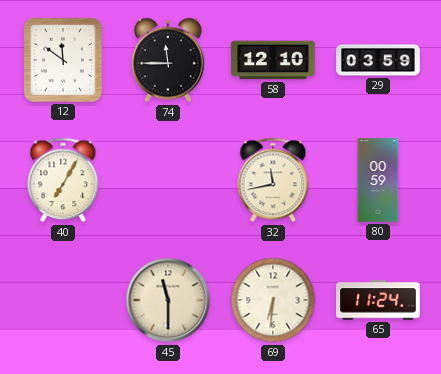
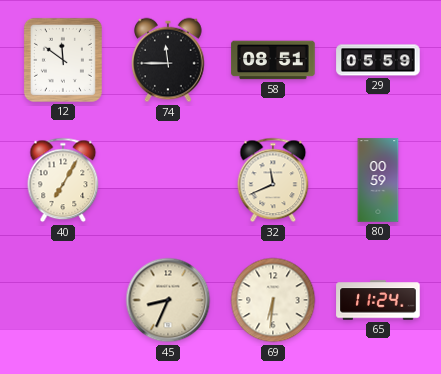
58: 12:10 -> 08:51
29: 03:59 -> 05:59
32: 11:43 -> 11:41
45: 11:30 -> 8:34
